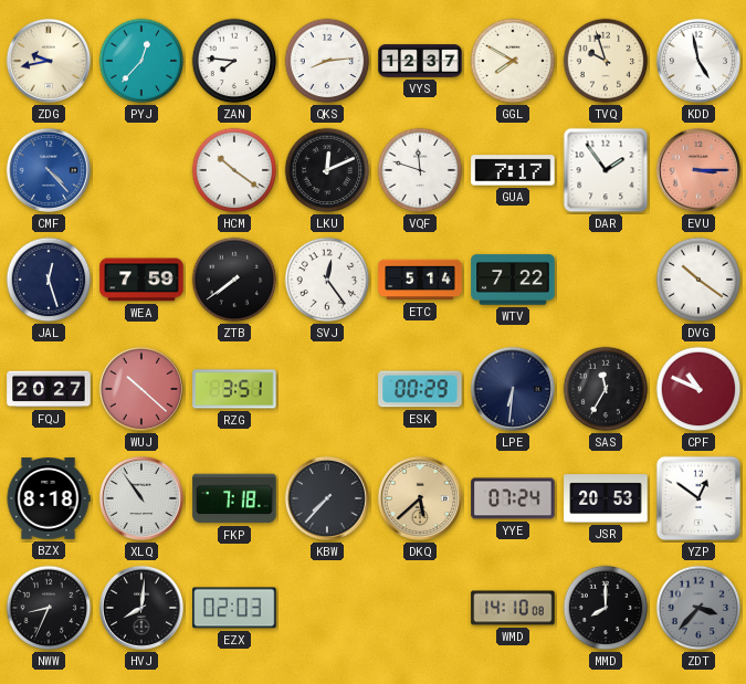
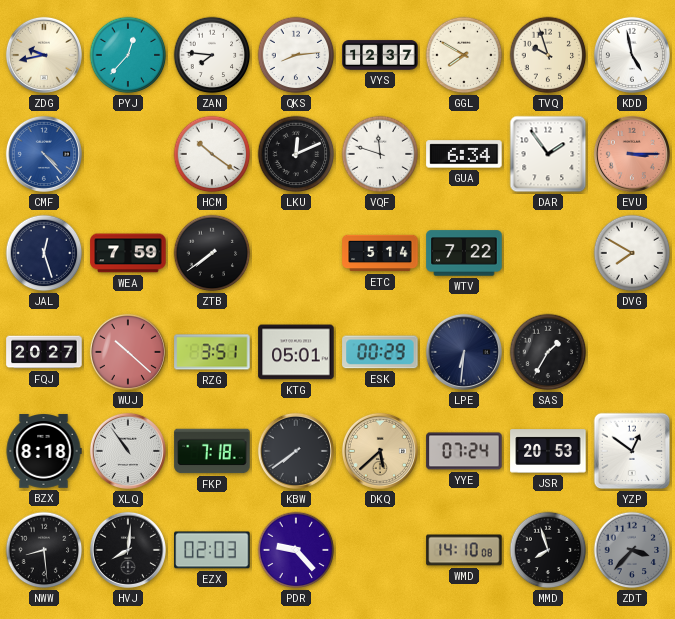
GUA: 7:17 -> 6:34
SVJ: 12:24 -> none
DVG: 10:21 -> 7:50
KTG: none -> 05:01
SAS: 11:35 -> 1:35
CPF: 10:49 -> none
KBW: 7:37 -> 7:39
NWW: 8:34 -> 8:29
PDR: none -> 9:23
MMD: 8:00 -> 7:57
